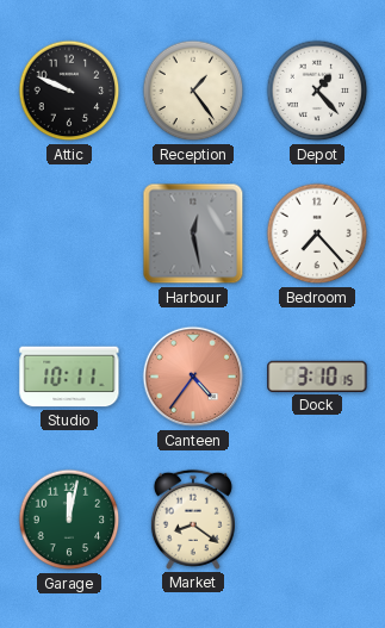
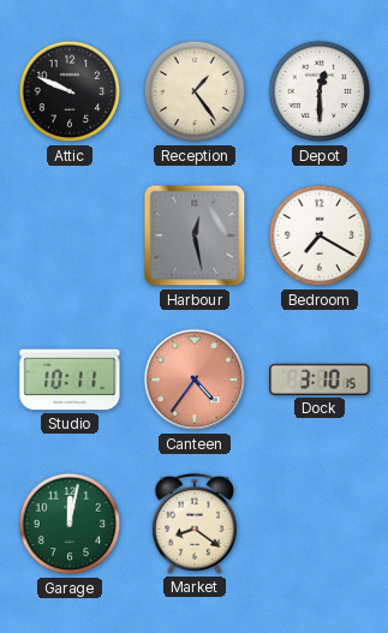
Depot: 1:23 -> 12:30
Bedroom: 7:23 -> 7:20
